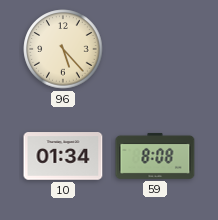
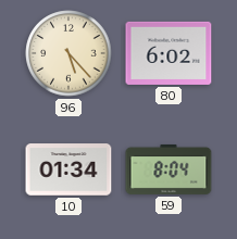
80: none -> 6:02
59: 8:08 -> 8:04
